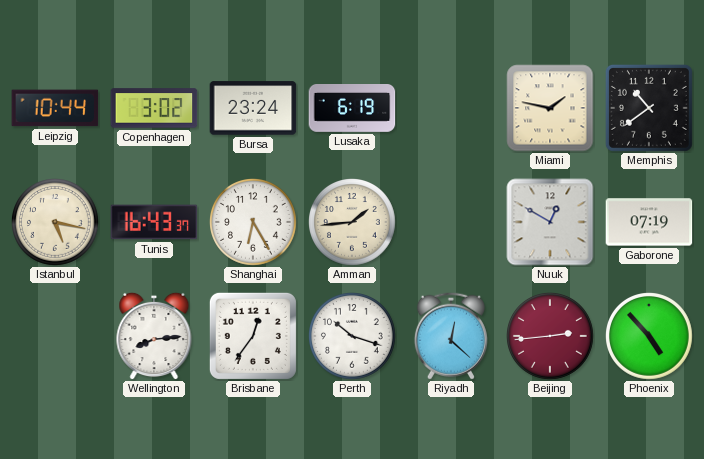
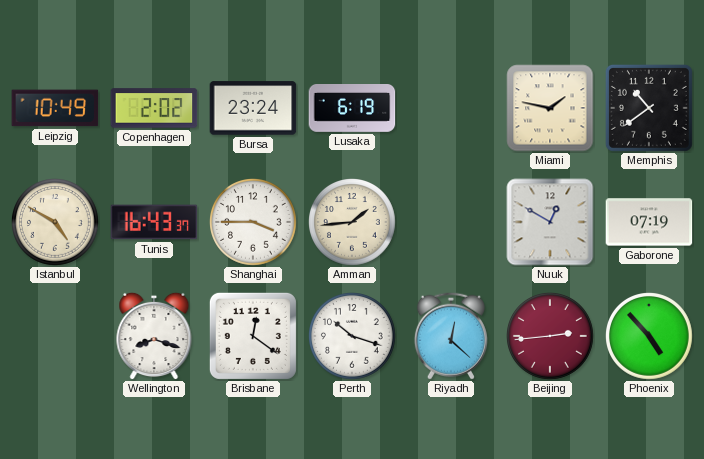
Leipzig: 10:44 -> 10:49
Copenhagen: 3:02 -> 2:02
Istanbul: 5:17 -> 4:50
Shanghai: 6:25 -> 3:45
Wellington: 8:14 -> 8:18
Brisbane: 12:36 -> 12:21
